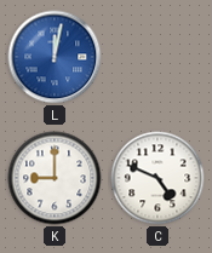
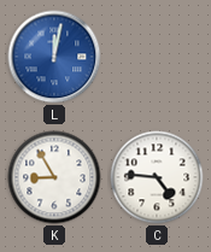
K: 9:00 -> 8:55
C: 4:49 -> 4:46
